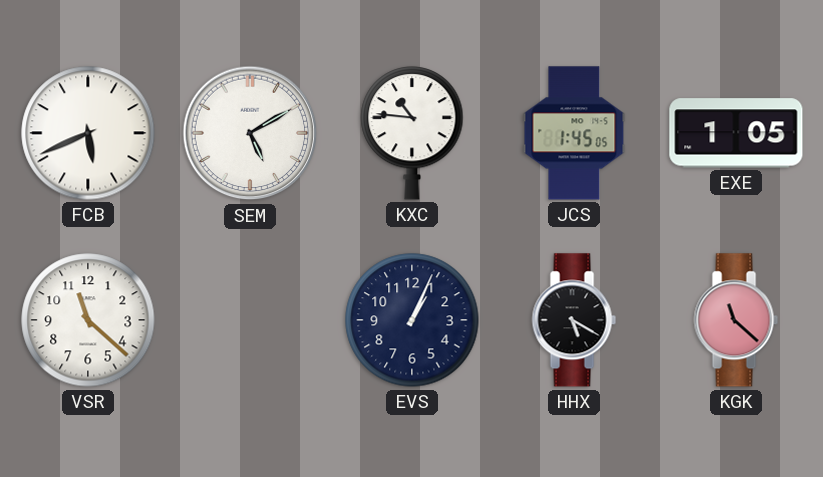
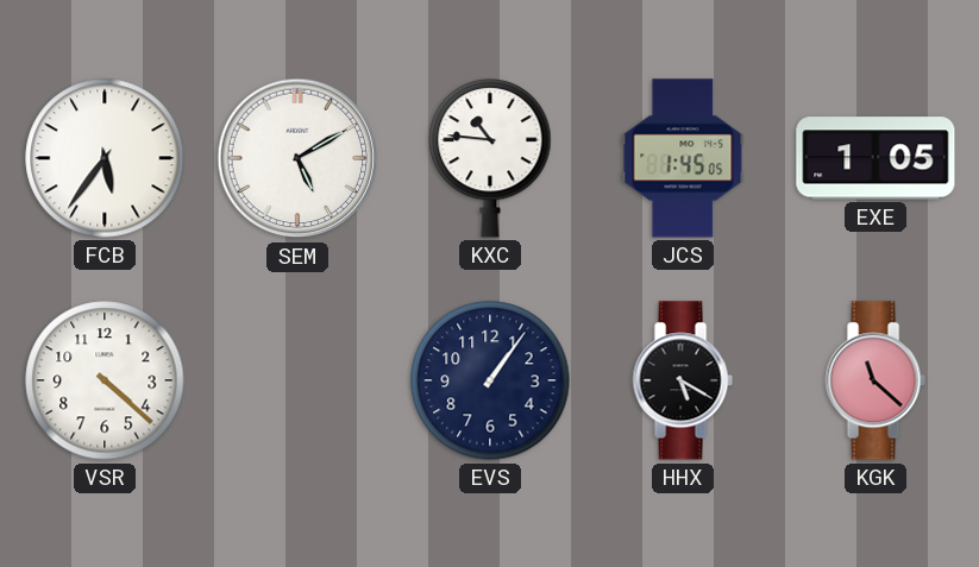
FCB: 5:41 -> 5:36
VSR: 11:22 -> 4:22
EVS: 1:04 -> 1:06
